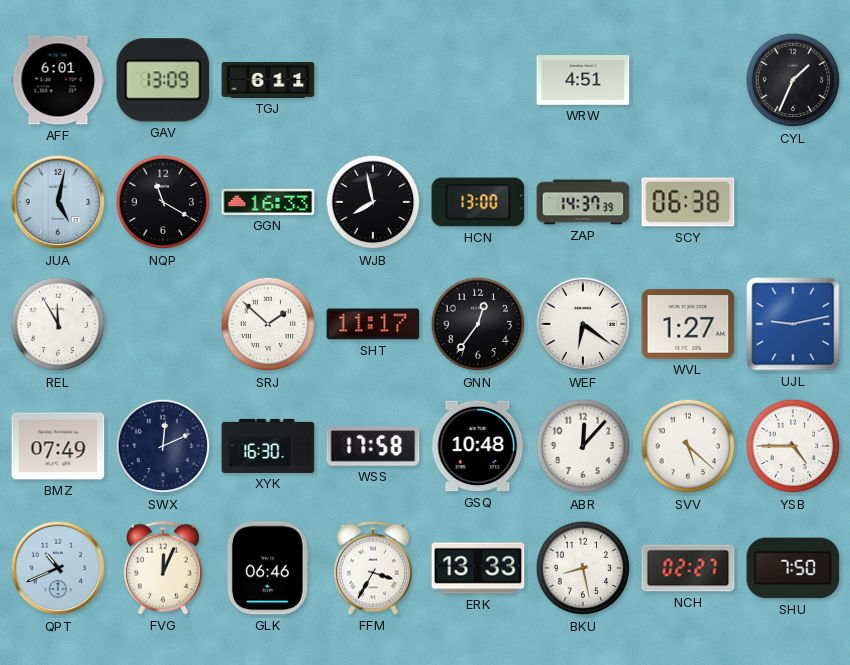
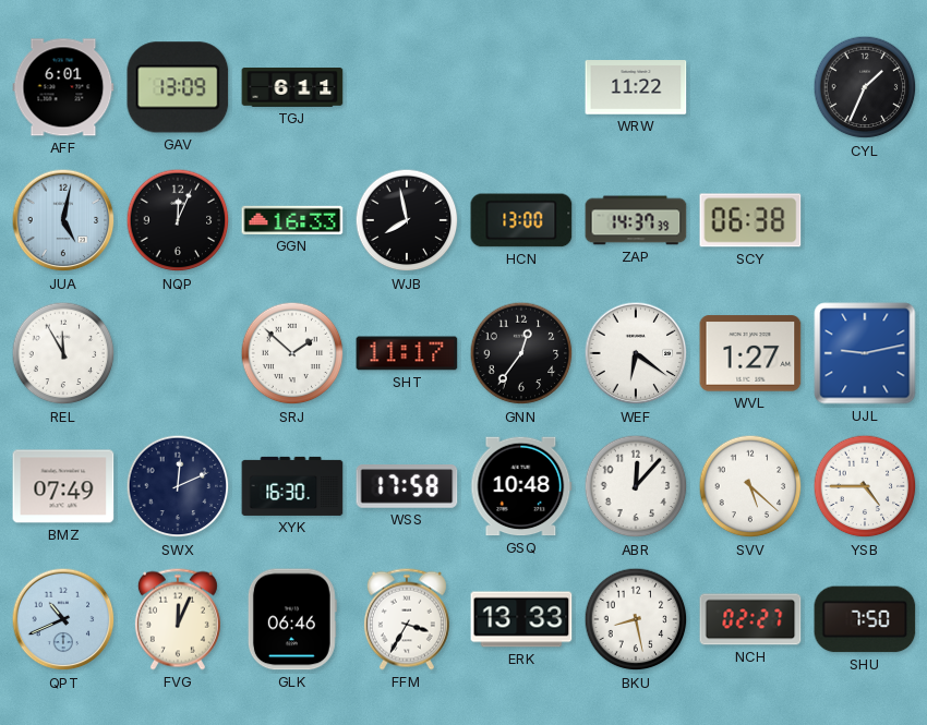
WRW: 4:51 -> 11:22
NQP: 11:20 -> 12:04
